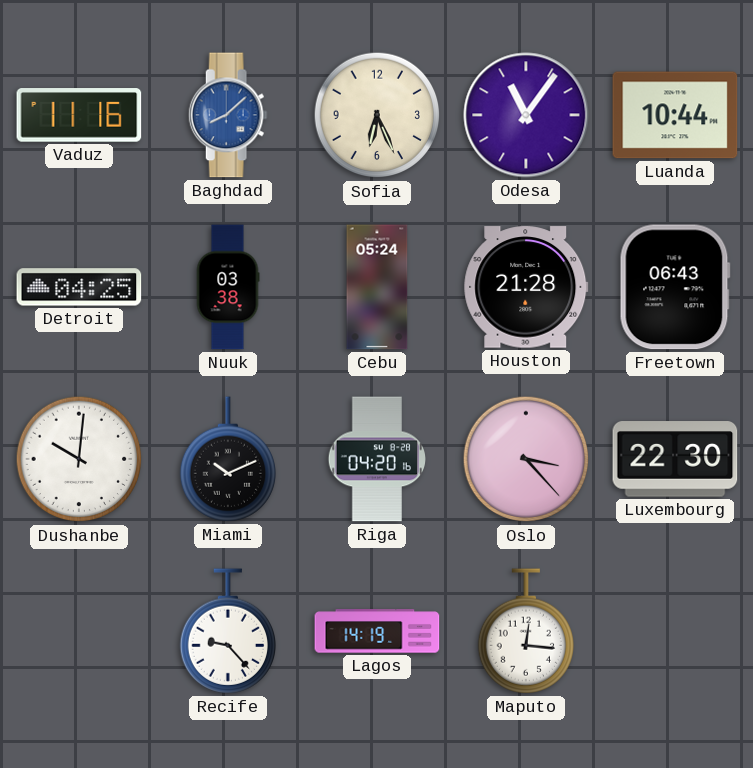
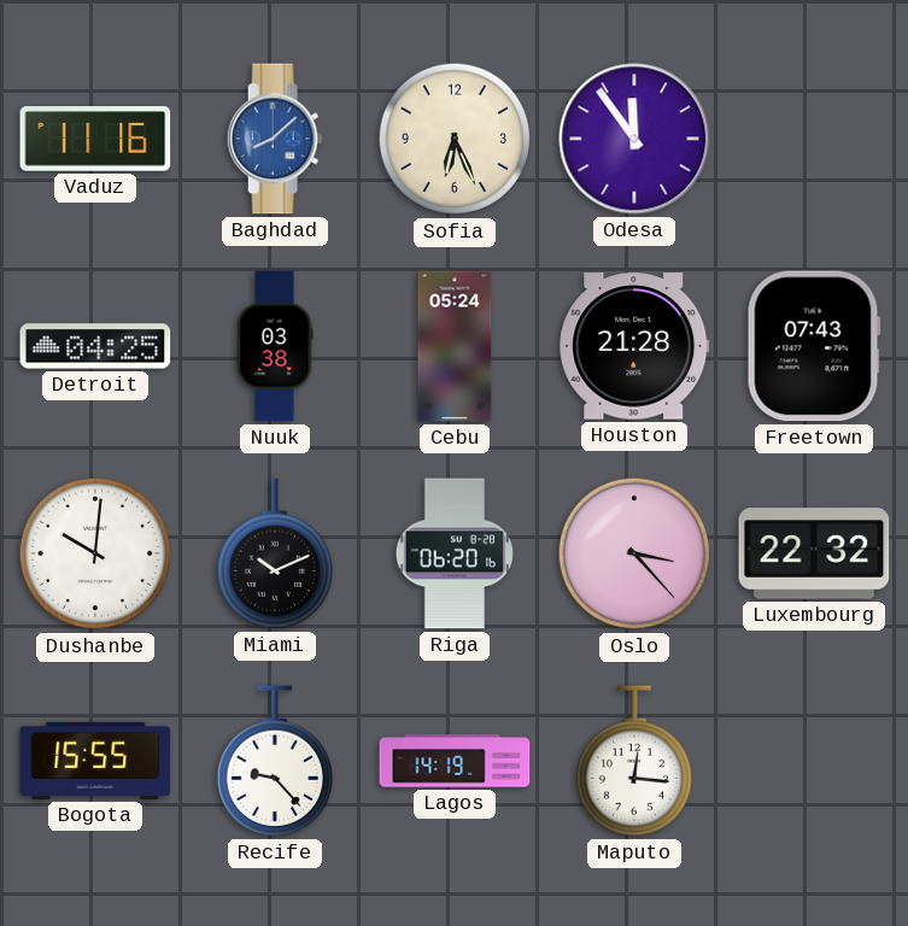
Odesa: 11:06 -> 11:54
Luanda: 10:44 -> none
Freetown: 06:43 -> 07:43
Riga: 04:20 -> 06:20
Luxembourg: 22:30 -> 22:32
Bogota: none -> 15:55
